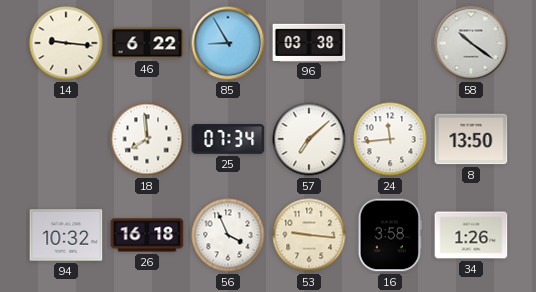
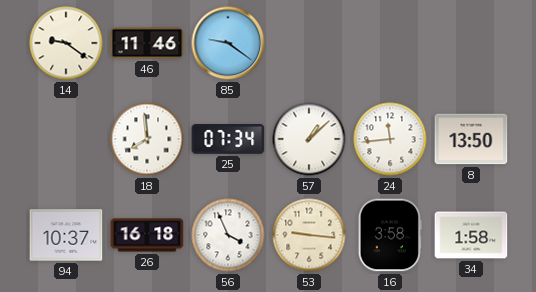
14: 9:16 -> 9:21
46: 6:22 -> 11:46
85: 8:55 -> 9:21
96: 03:38 -> none
58: 10:21 -> none
57: 7:08 -> 1:08
94: 10:32 -> 10:37
34: 1:26 -> 1:58
